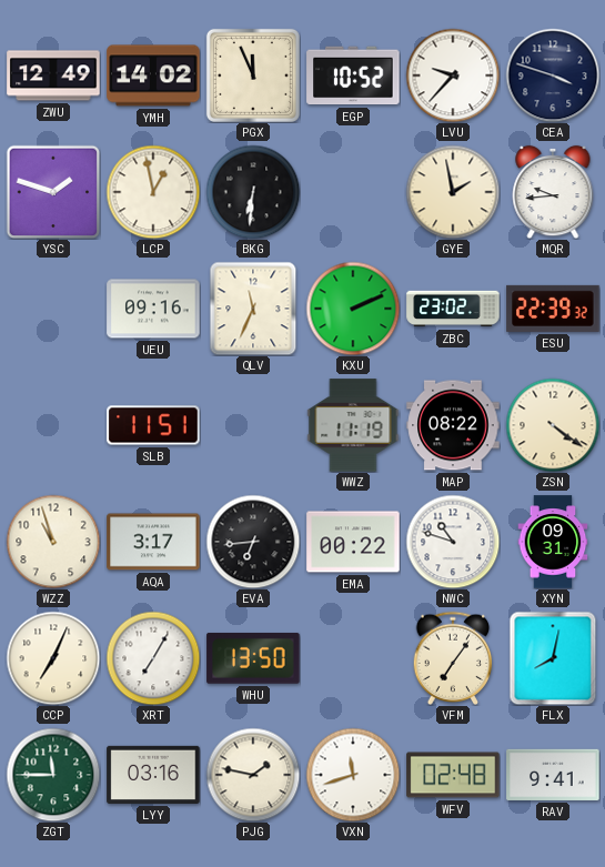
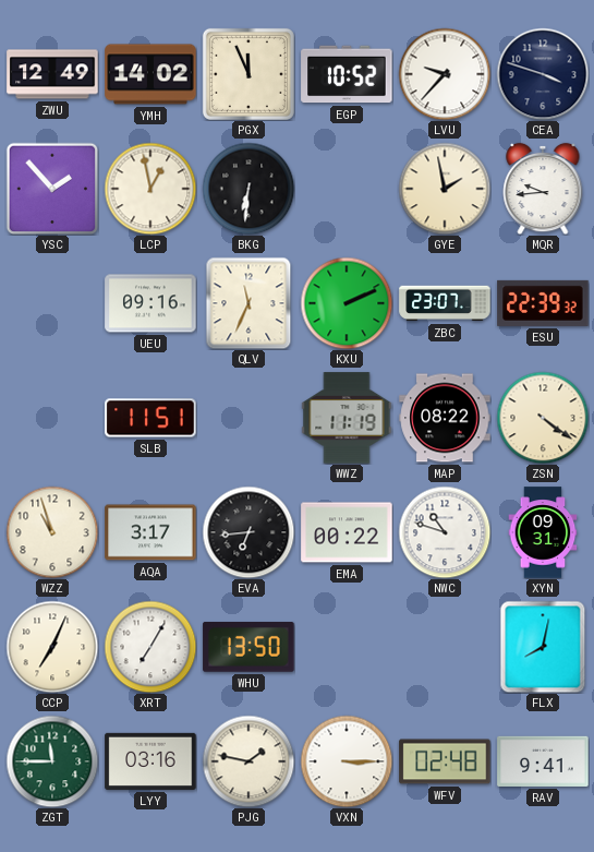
YSC: 1:48 -> 1:53
ZBC: 23:02 -> 23:07
VFM: 7:06 -> none
VXN: 11:42 -> 3:15
